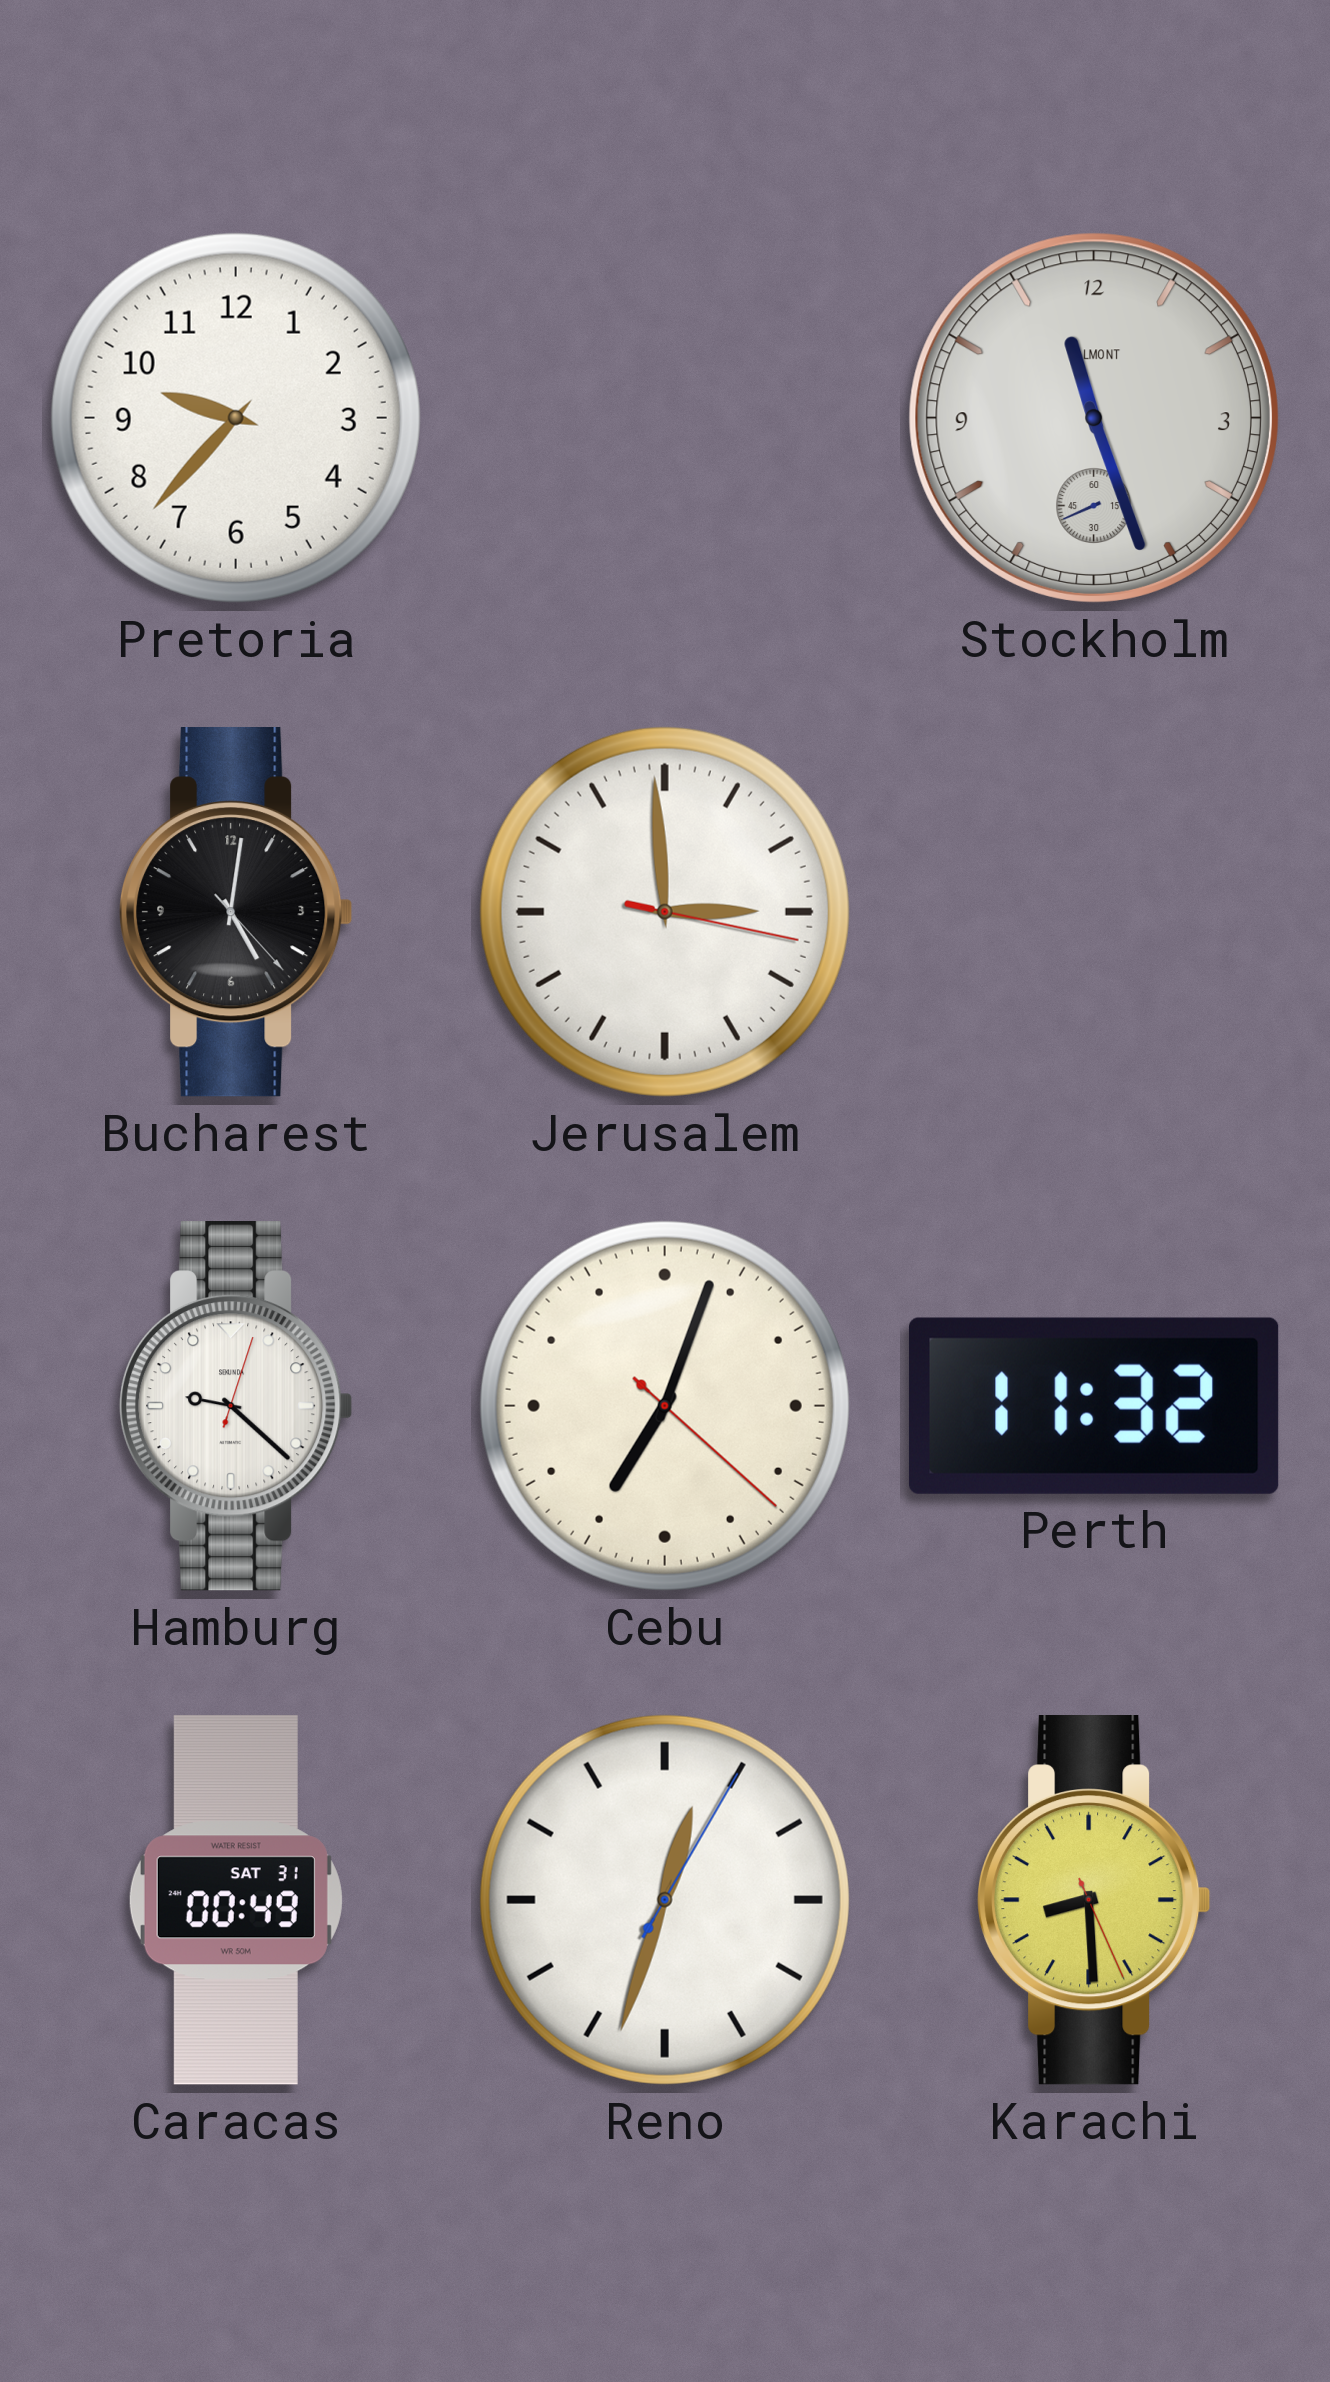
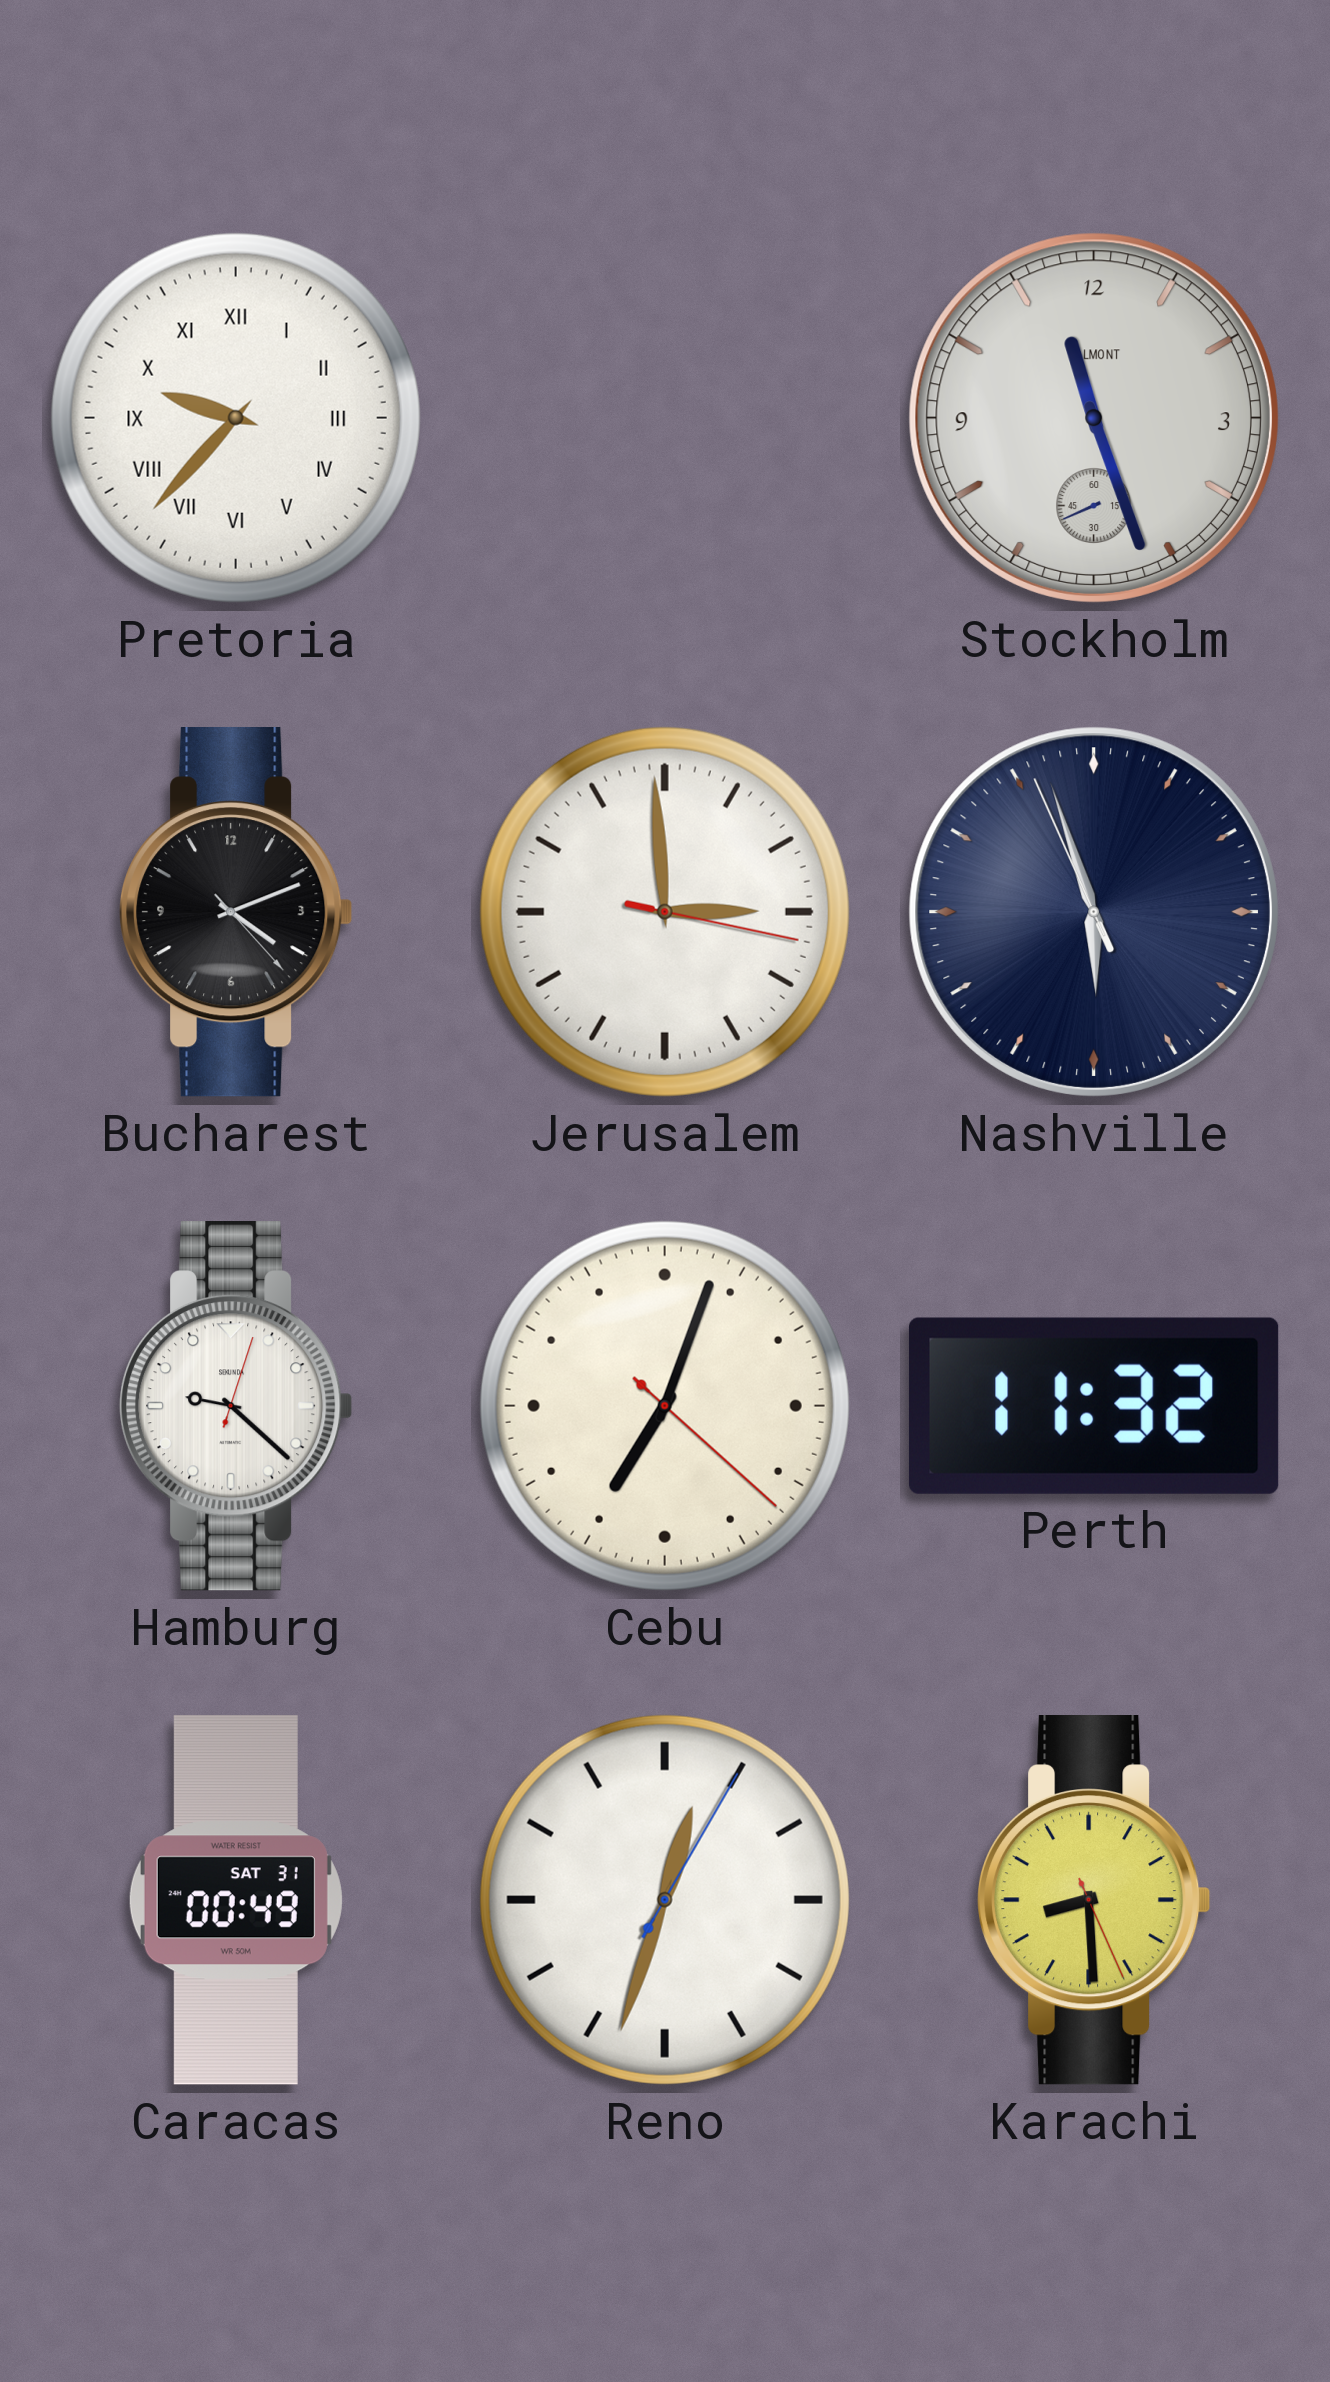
Pretoria numerals: Arabic -> Roman
Bucharest: 5:01 -> 4:11
Nashville: none -> 5:56
